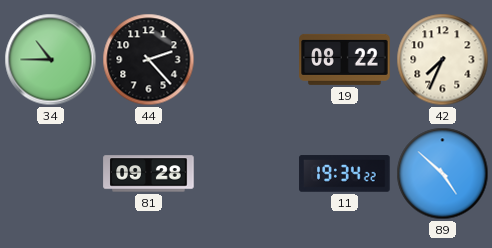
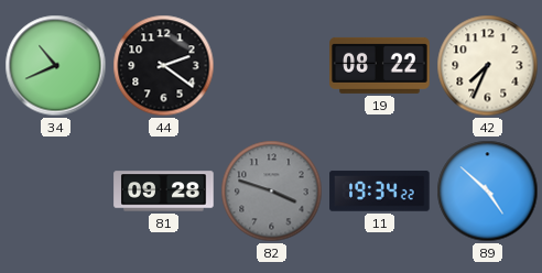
34: 10:45 -> 10:41
44: 2:23 -> 2:21
82: none -> 3:48
